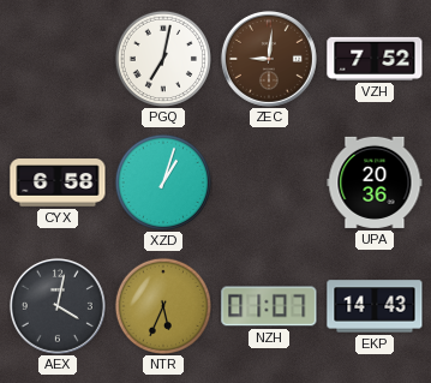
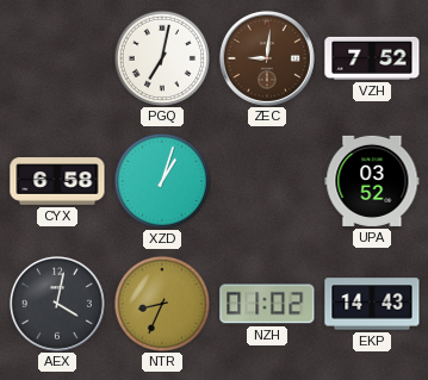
UPA: 20:36 -> 03:52
NTR: 5:34 -> 8:34
NZH: 01:07 -> 01:02
